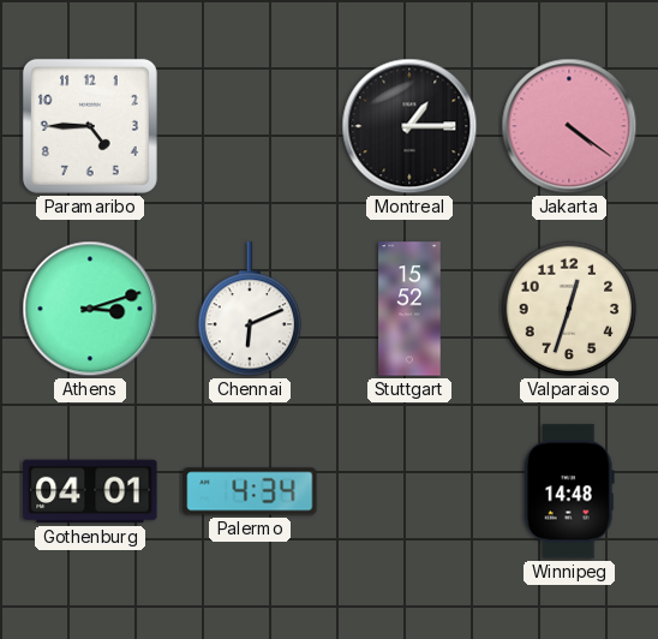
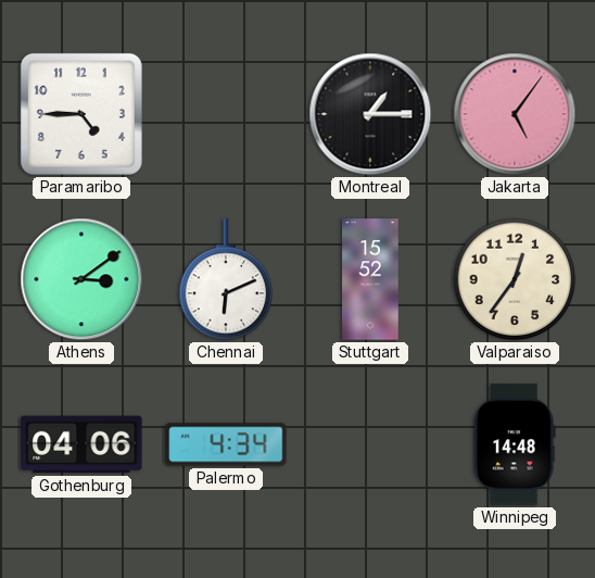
Jakarta: 4:21 -> 5:06
Athens: 3:12 -> 3:09
Valparaiso: 12:33 -> 12:36
Gothenburg: 04:01 -> 04:06
